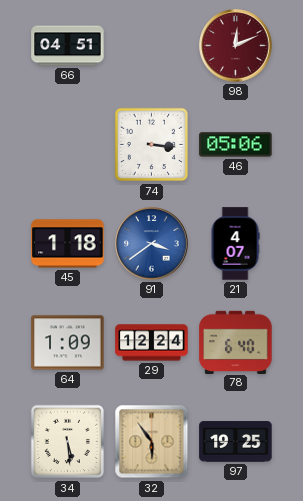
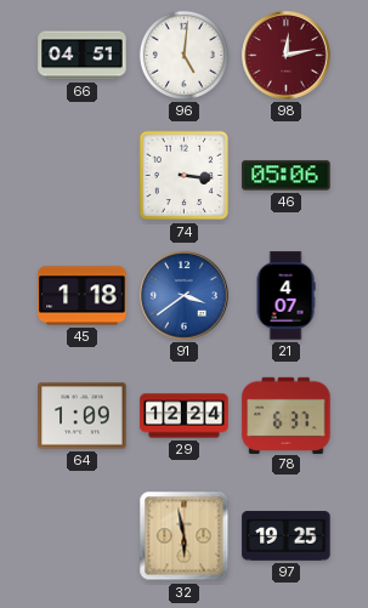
96: none -> 5:01
98: 12:11 -> 12:13
78: 6:40 -> 6:37
34: 5:29 -> none
32: 5:54 -> 5:58
